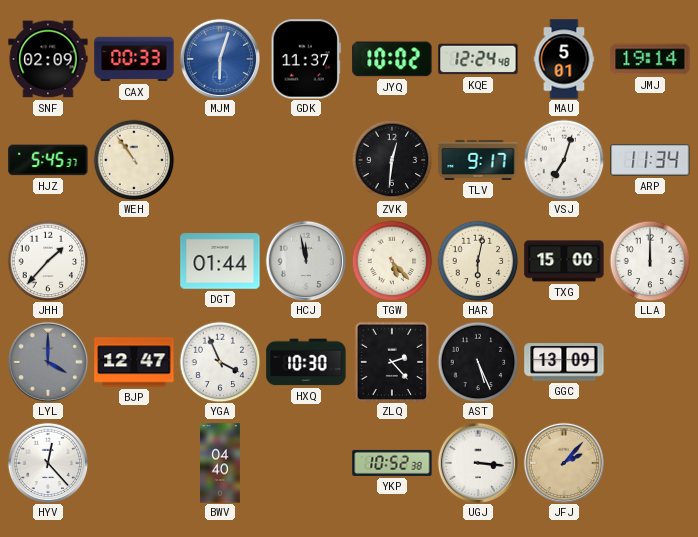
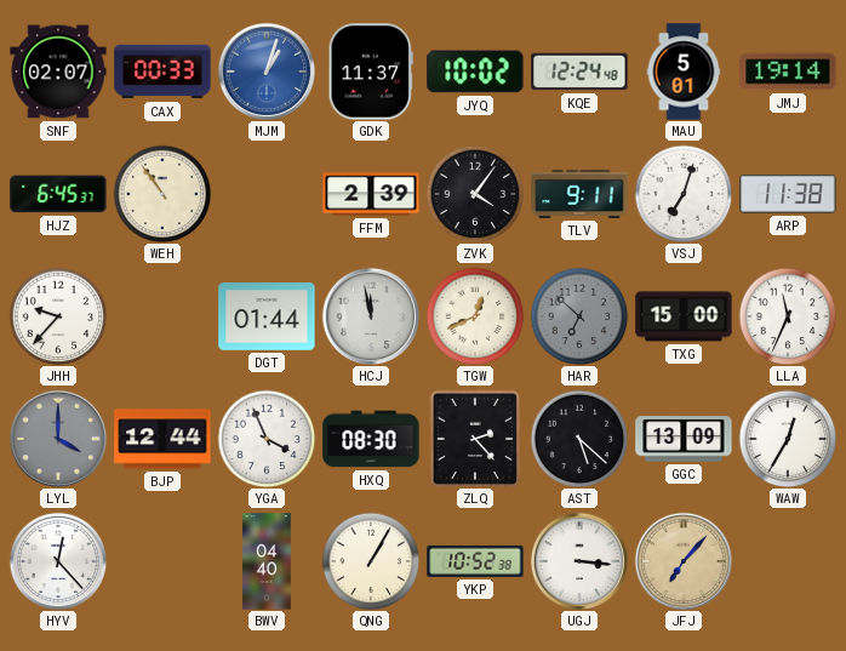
SNF: 02:09 -> 02:07
MJM: 6:03 -> 1:03
HJZ: 5:45 -> 6:45
FFM: none -> 2:39
ZVK: 12:31 -> 4:06
TLV: 9:17 -> 9:11
ARP: 11:34 -> 11:38
JHH: 1:37 -> 9:37
TGW: 5:23 -> 12:41
HAR: 6:02 -> 6:52
HAR dial: cream -> grey
LLA: 12:00 -> 11:34
BJP: 12:47 -> 12:44
HXQ: 10:30 -> 08:30
AST: 5:26 -> 5:22
WAW: none -> 12:35
QNG: none -> 1:05
JFJ: 2:07 -> 7:07
